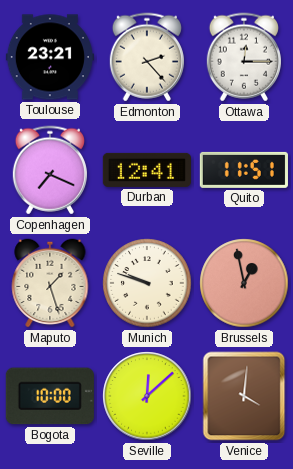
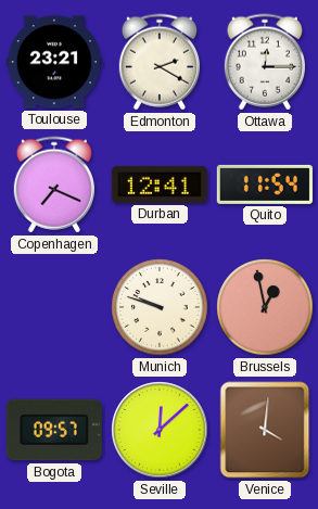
Edmonton: 2:23 -> 2:20
Quito: 11:51 -> 11:54
Maputo: 1:27 -> none
Bogota: 10:00 -> 09:57
